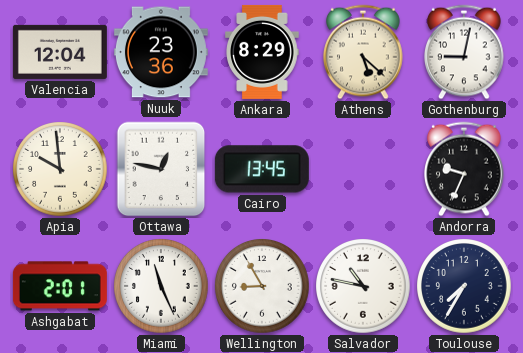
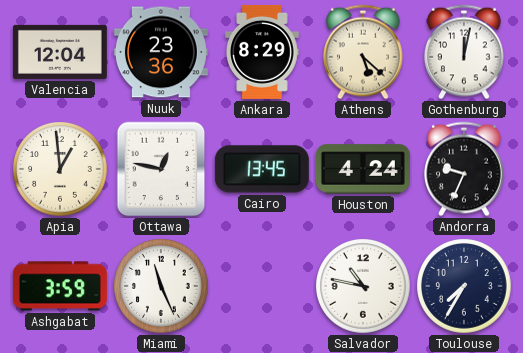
Gothenburg: 9:02 -> 12:02
Apia: 9:59 -> 12:59
Houston: none -> 4:24
Ashgabat: 2:01 -> 3:59
Wellington: 8:55 -> none
